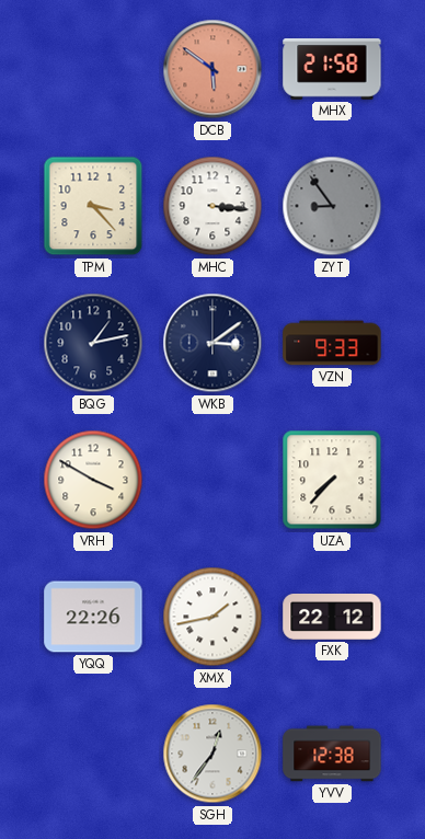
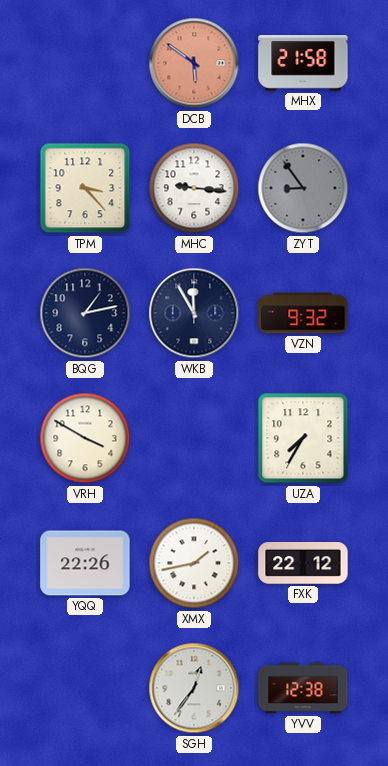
MHC: 3:16 -> 9:16
WKB: 3:09 -> 11:55
VZN: 9:33 -> 9:32
UZA: 7:37 -> 7:35
